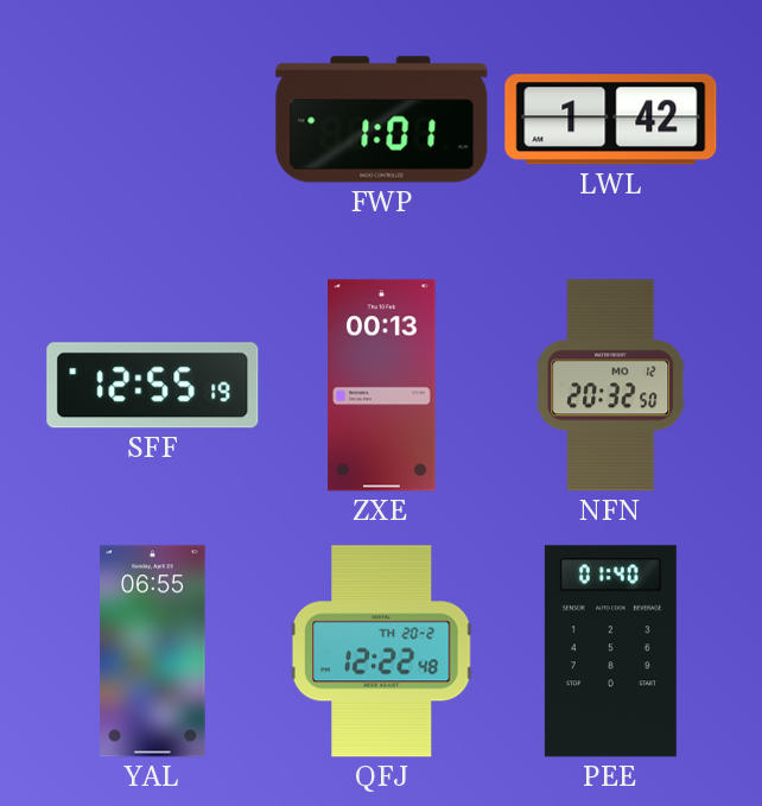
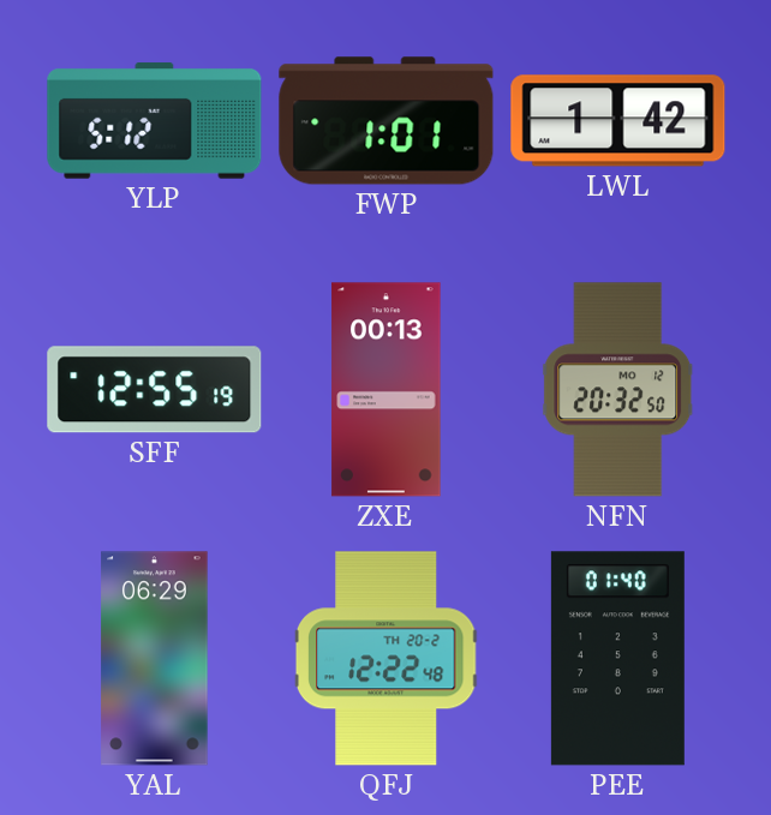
YLP: none -> 5:12
YAL: 06:55 -> 06:29
